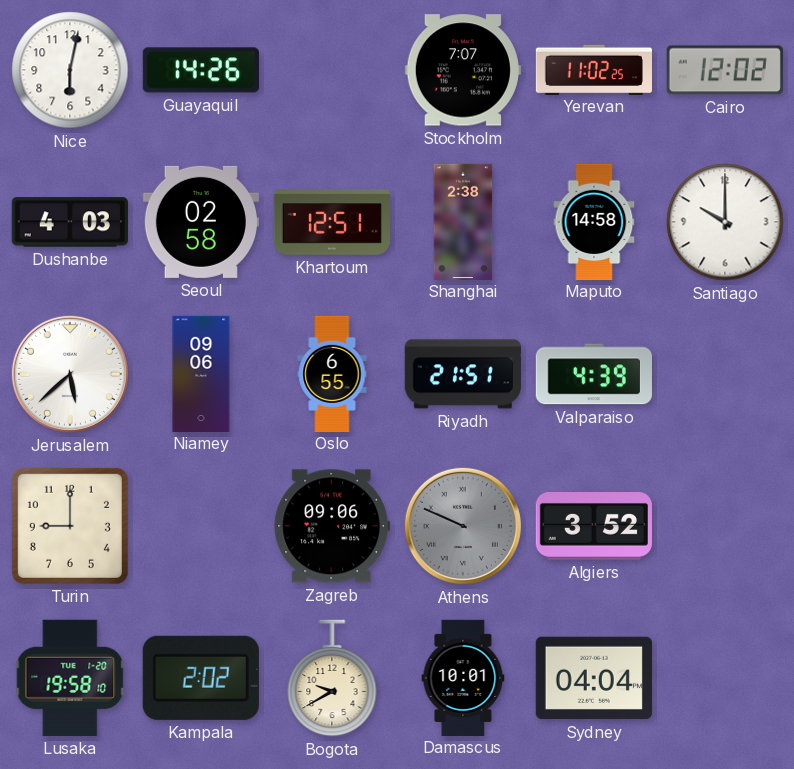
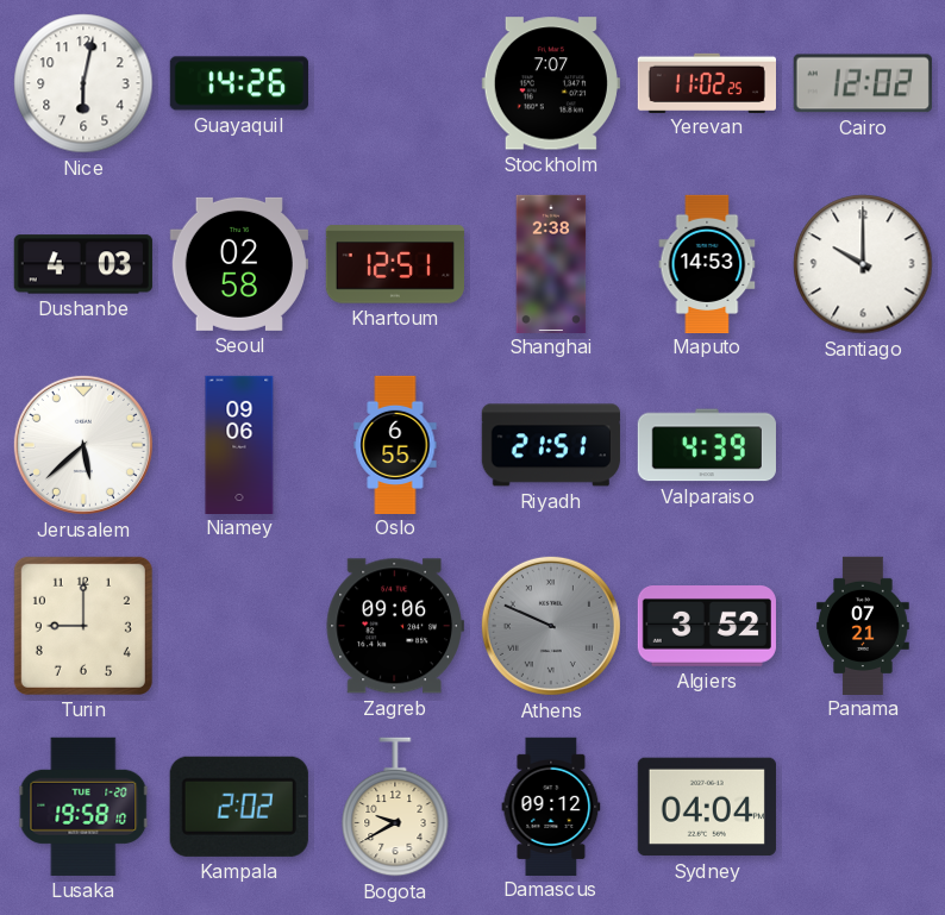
Maputo: 14:58 -> 14:53
Panama: none -> 07:21
Damascus: 10:01 -> 09:12
